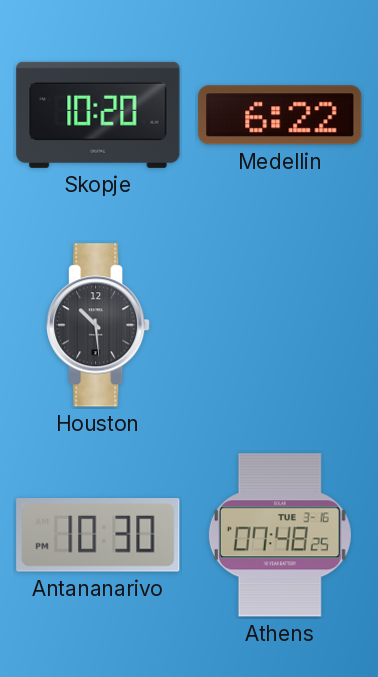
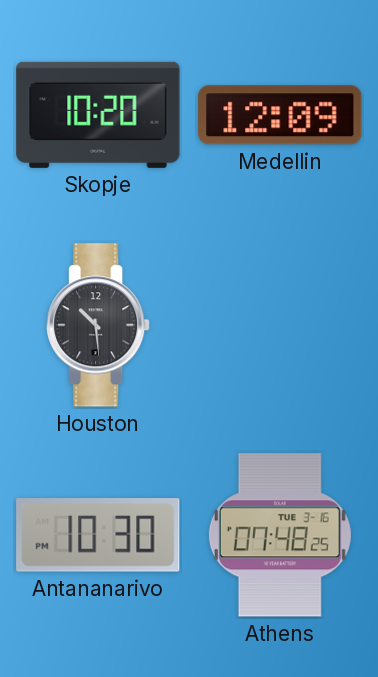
Medellin: 6:22 -> 12:09
